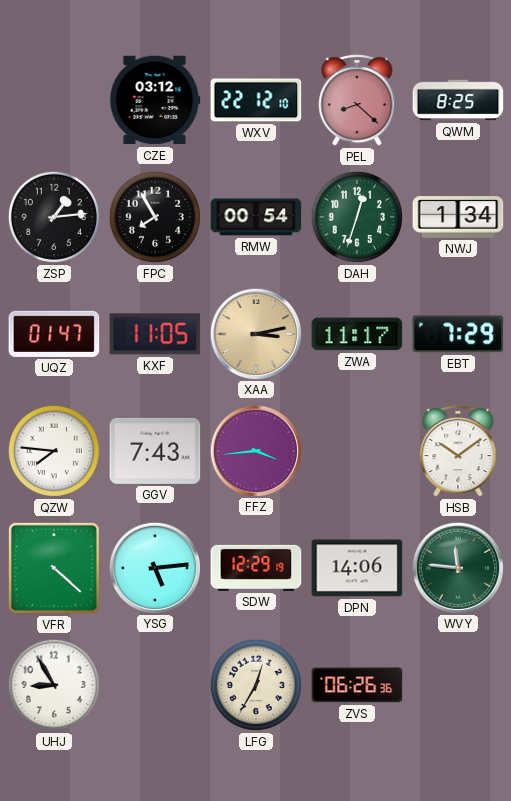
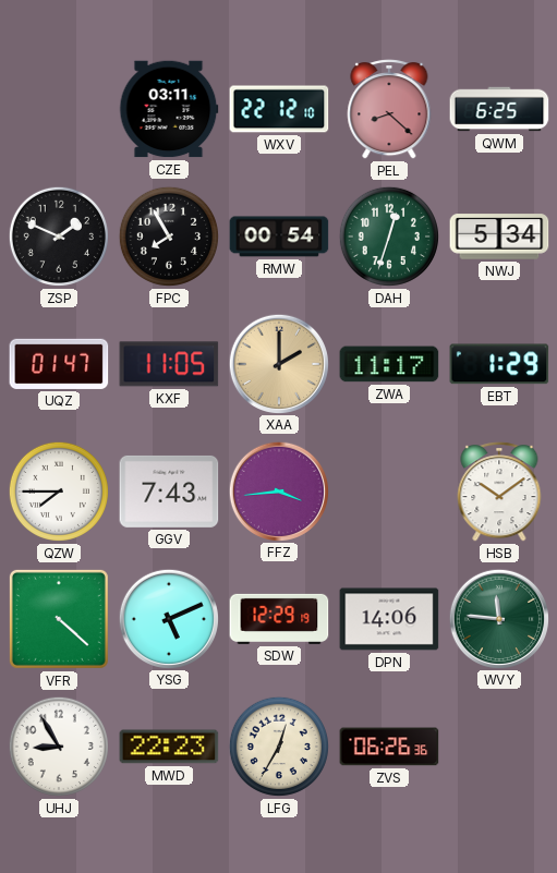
CZE: 03:12 -> 03:11
QWM: 8:25 -> 6:25
ZSP: 1:14 -> 1:49
NWJ: 1:34 -> 5:34
XAA: 3:13 -> 2:00
EBT: 7:29 -> 1:29
QZW: 7:46 -> 7:45
YSG: 5:14 -> 5:11
MWD: none -> 22:23
